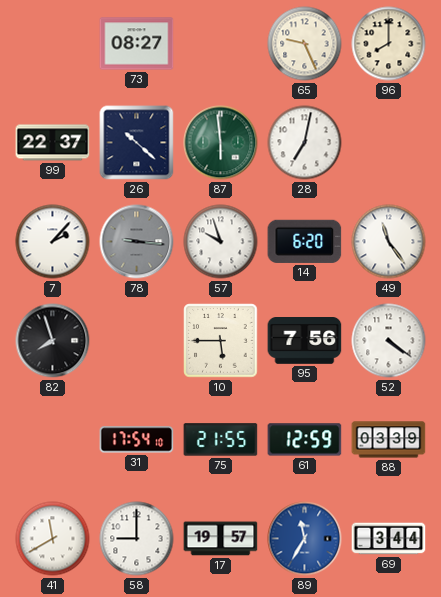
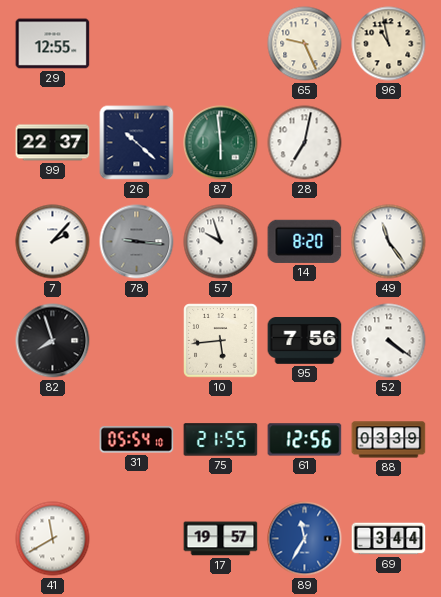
29: none -> 12:55
73: 08:27 -> none
96: 8:00 -> 10:58
14: 6:20 -> 8:20
10: 5:45 -> 5:44
31: 17:54 -> 05:54
61: 12:59 -> 12:56
58: 9:00 -> none
